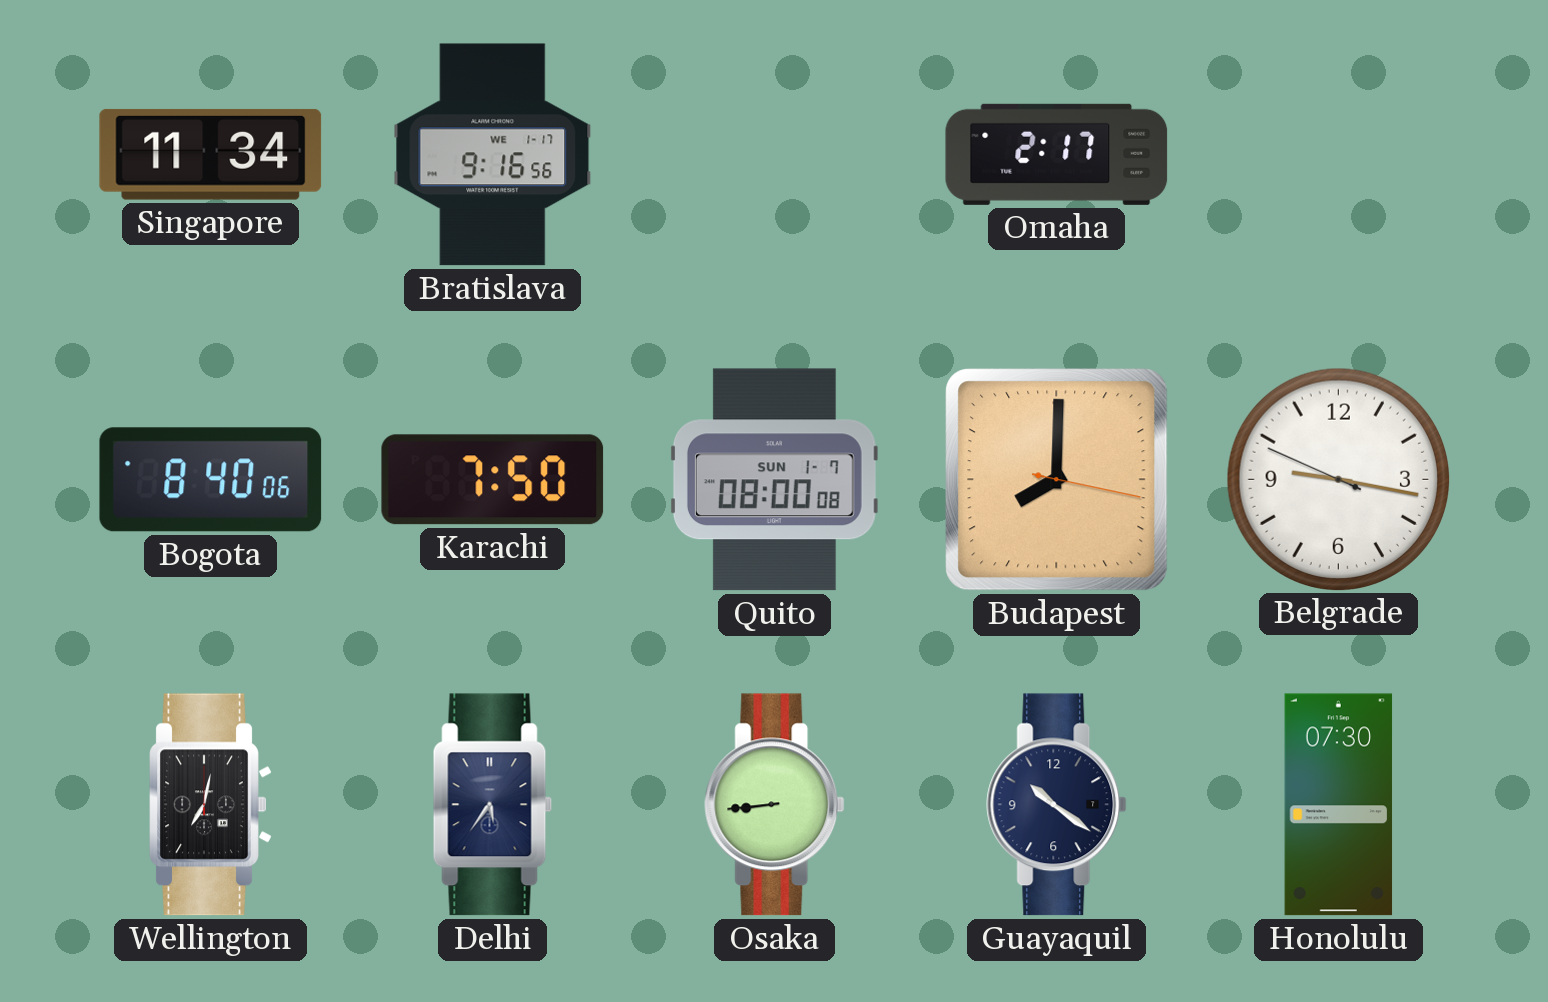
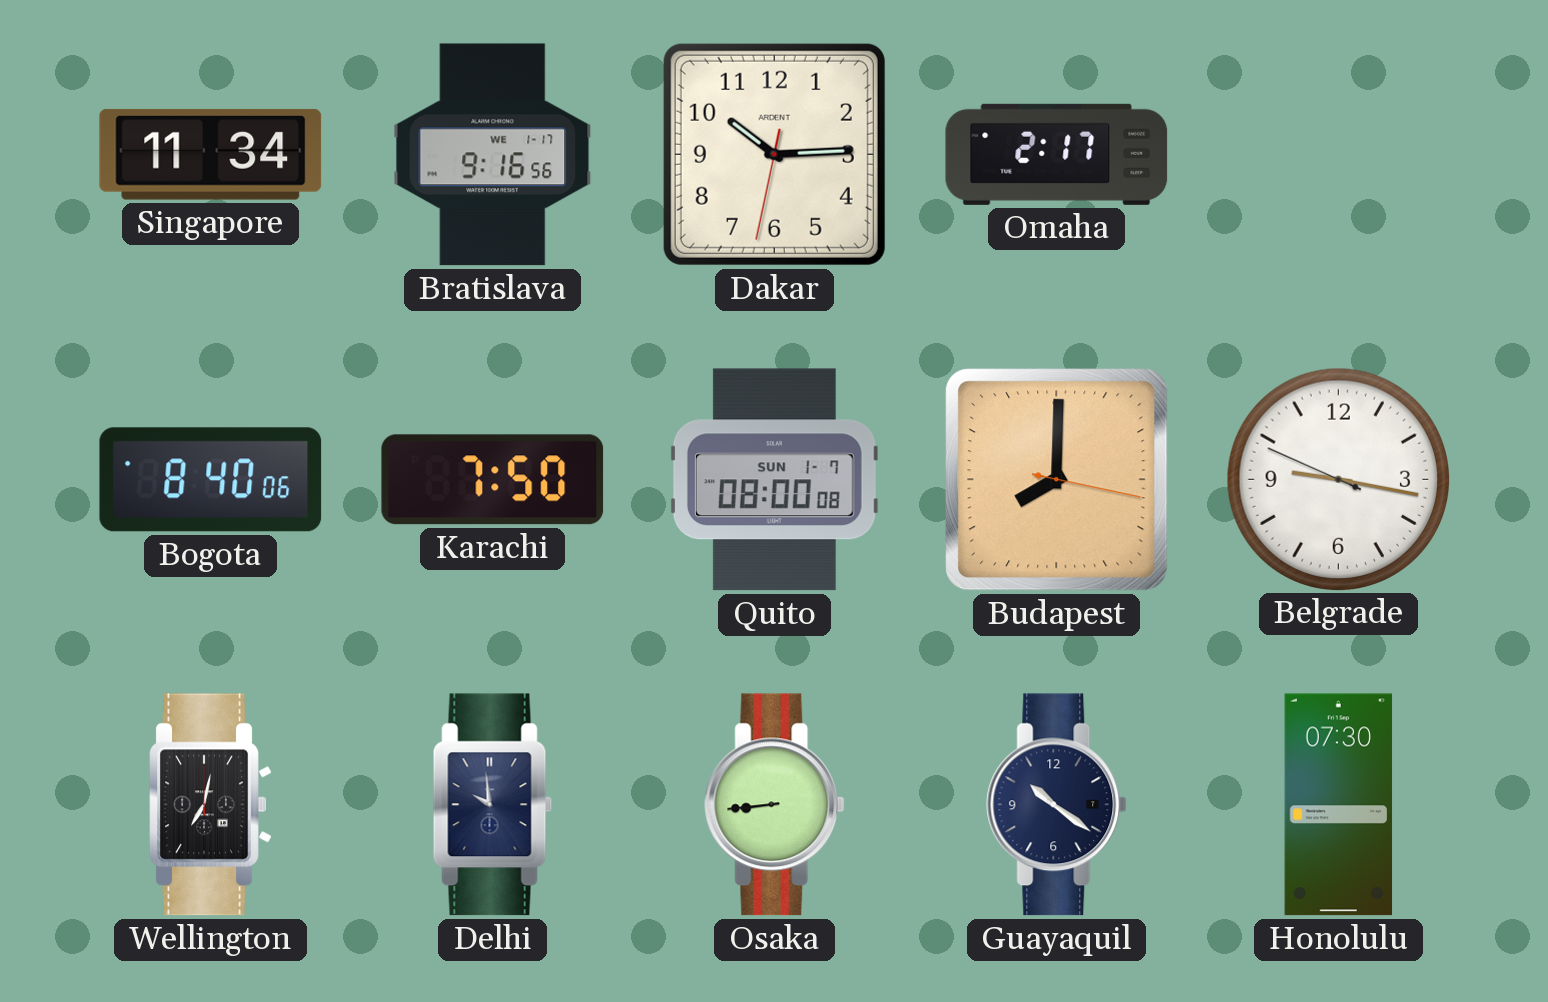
Dakar: none -> 10:14
Delhi: 5:36 -> 9:59
